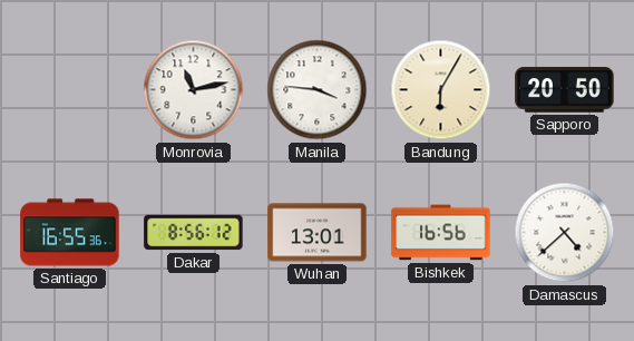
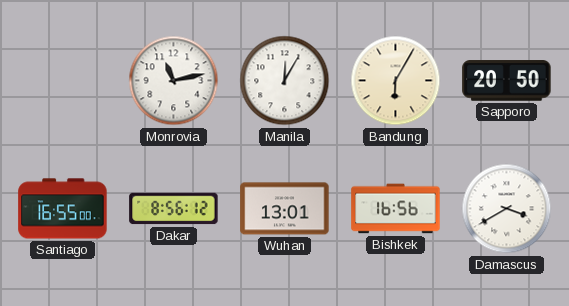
Manila: 3:46 -> 12:05
Santiago: 16:55:36 -> 16:55:00
Damascus: 4:38 -> 3:40
